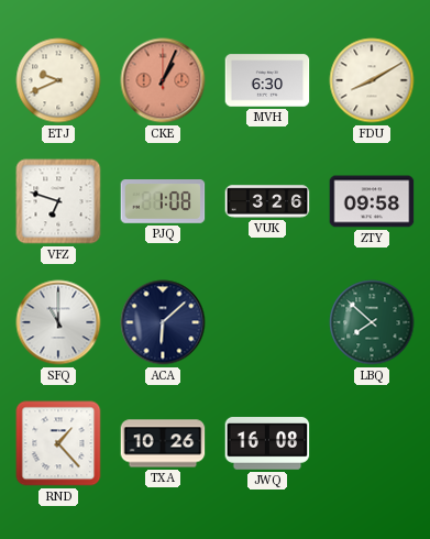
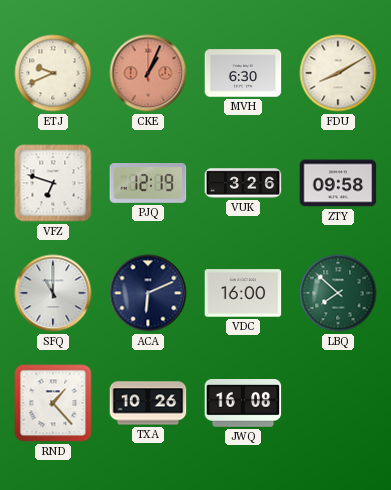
PJQ: 1:08 -> 12:19
ACA: 6:08 -> 6:11
VDC: none -> 16:00
